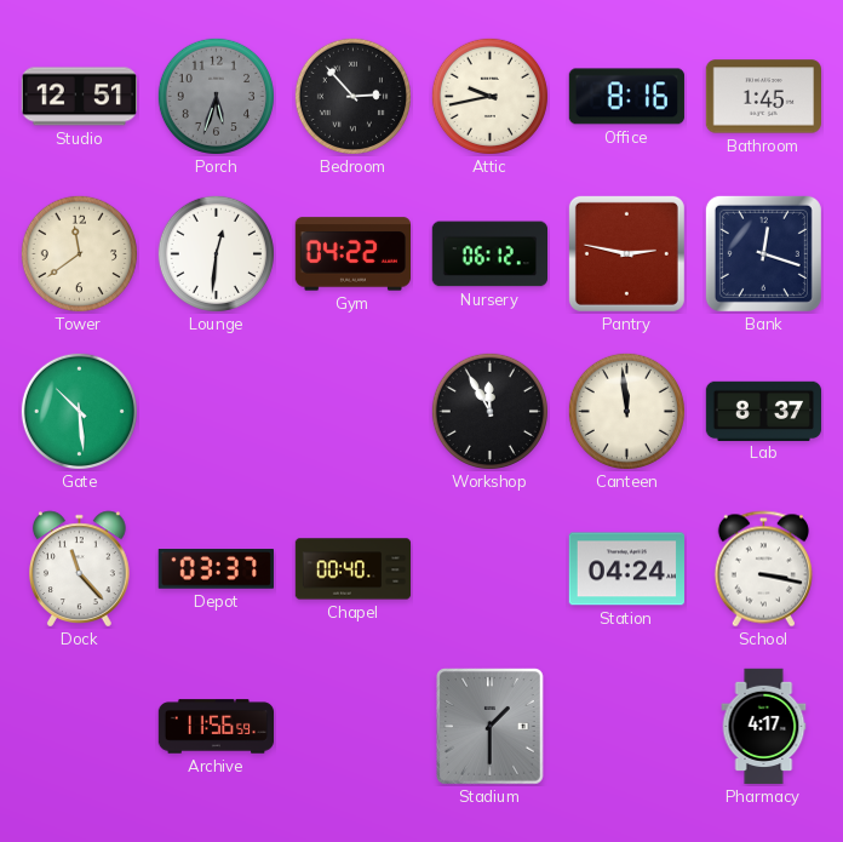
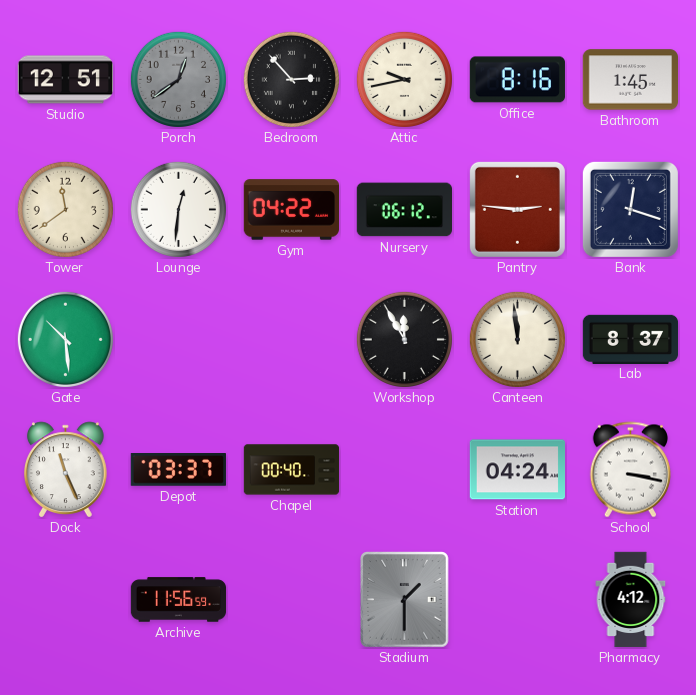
Porch: 5:33 -> 12:39
Pantry: 2:47 -> 2:46
Dock: 11:23 -> 11:26
Pharmacy: 4:17 -> 4:12
